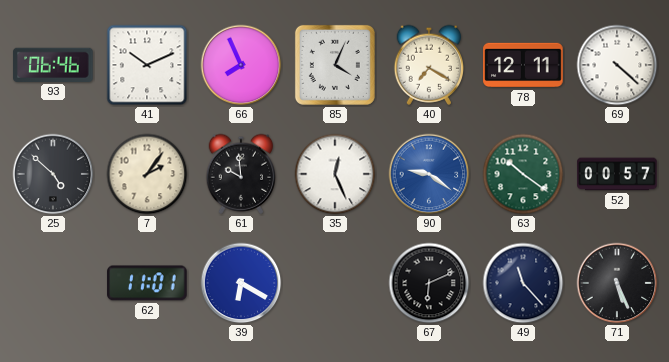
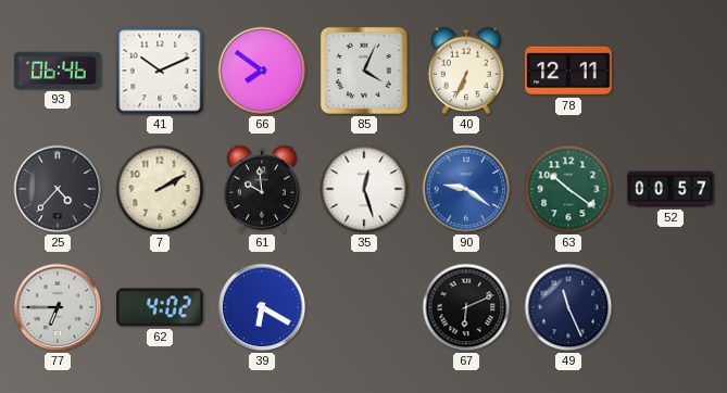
66: 7:56 -> 7:51
40: 7:20 -> 6:34
69: 4:22 -> none
25: 4:52 -> 4:37
7: 2:06 -> 2:10
35: 12:26 -> 12:27
77: none -> 6:45
62: 11:01 -> 4:02
49: 11:23 -> 11:26
71: 5:26 -> none
